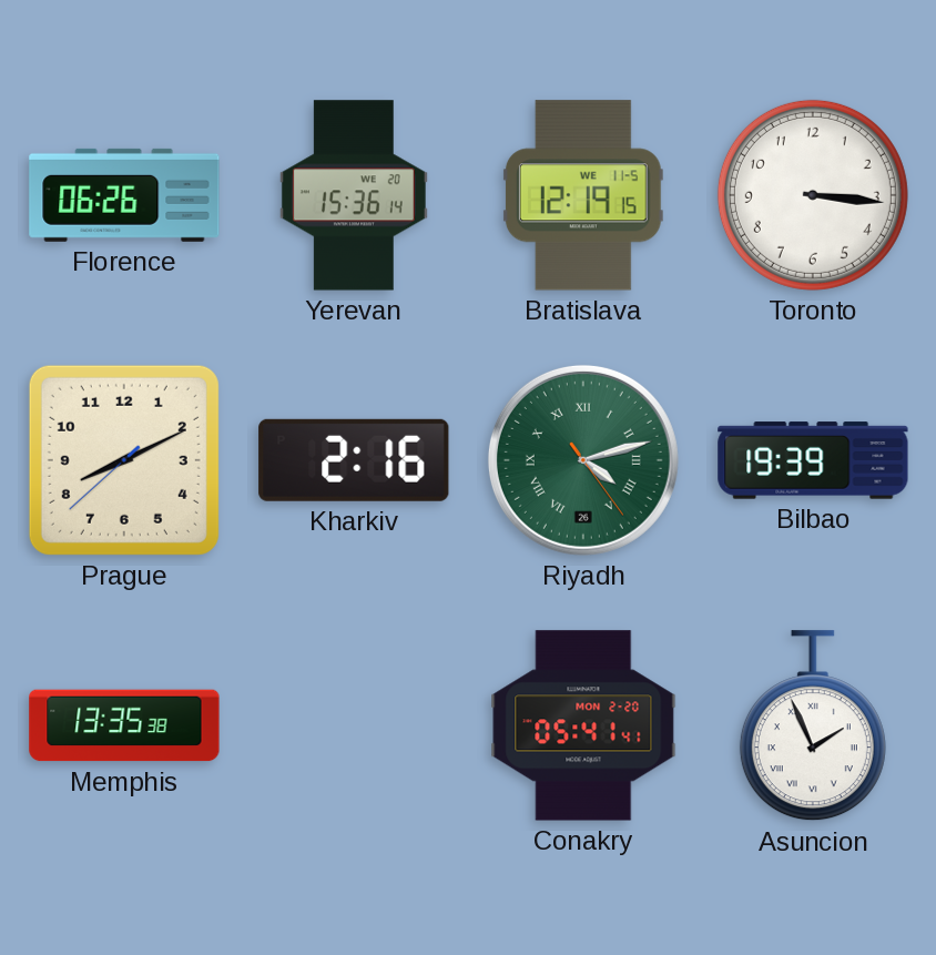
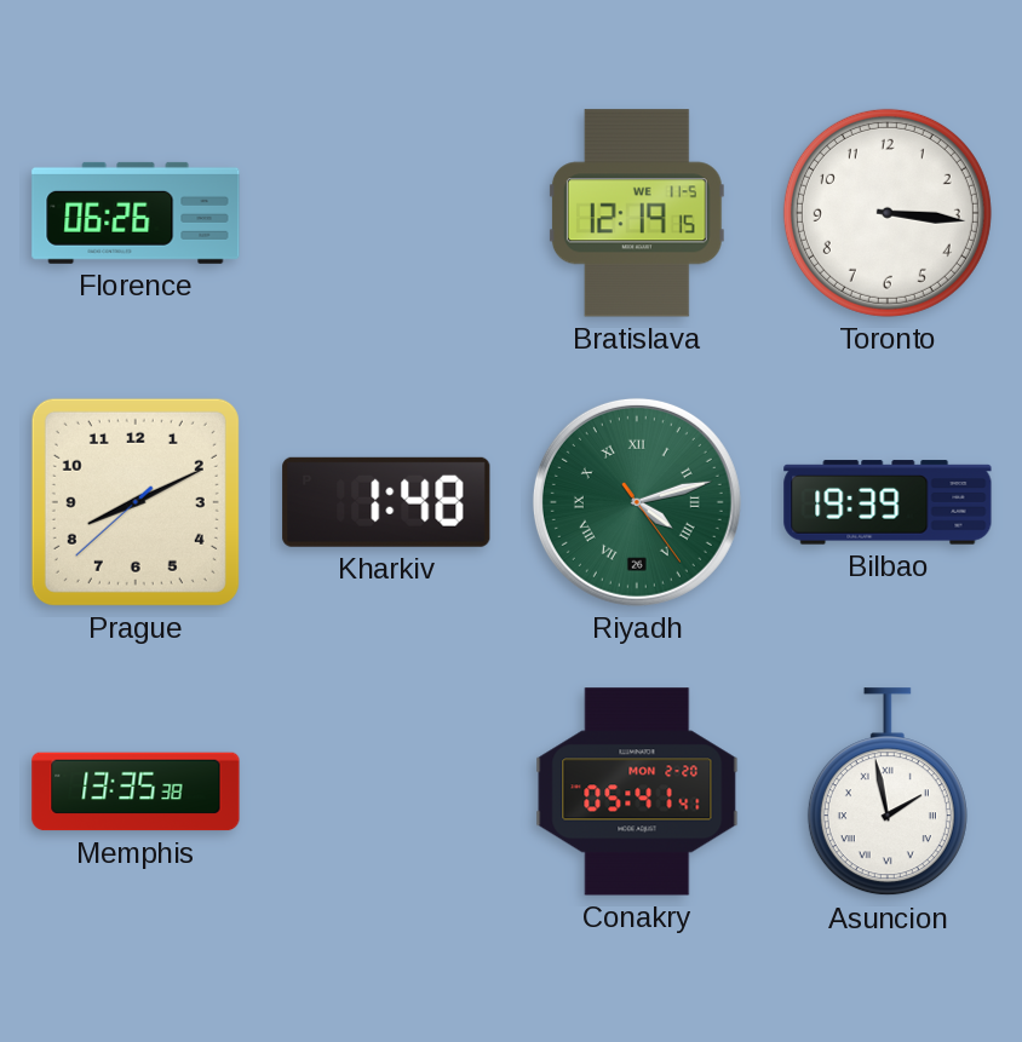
Yerevan: 15:36 -> none
Kharkiv: 2:16 -> 1:48
Asuncion: 1:56 -> 1:58
